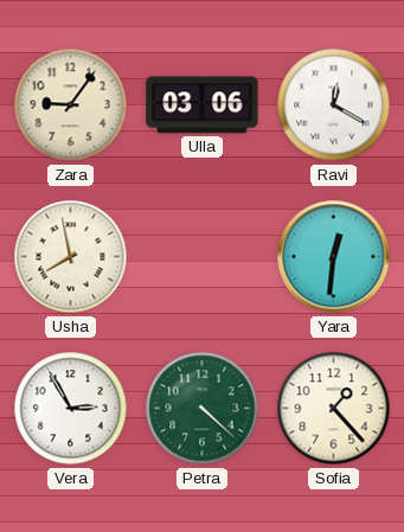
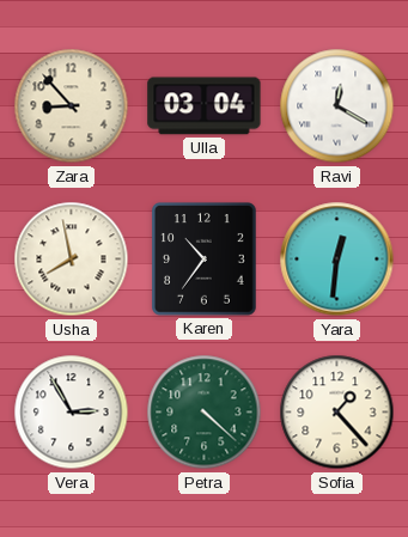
Zara: 9:06 -> 8:53
Ulla: 03:06 -> 03:04
Karen: none -> 10:36
